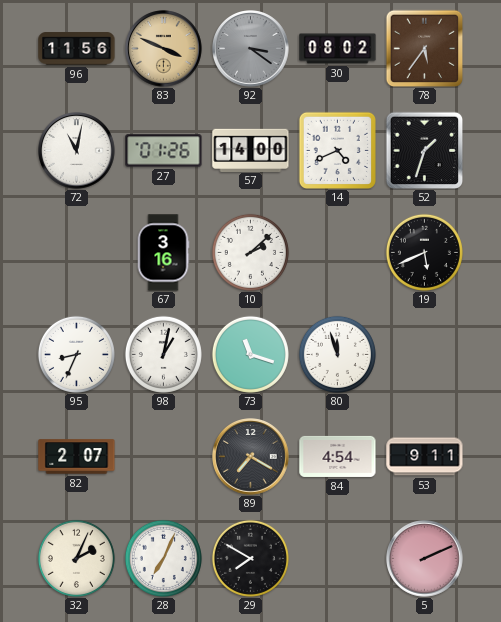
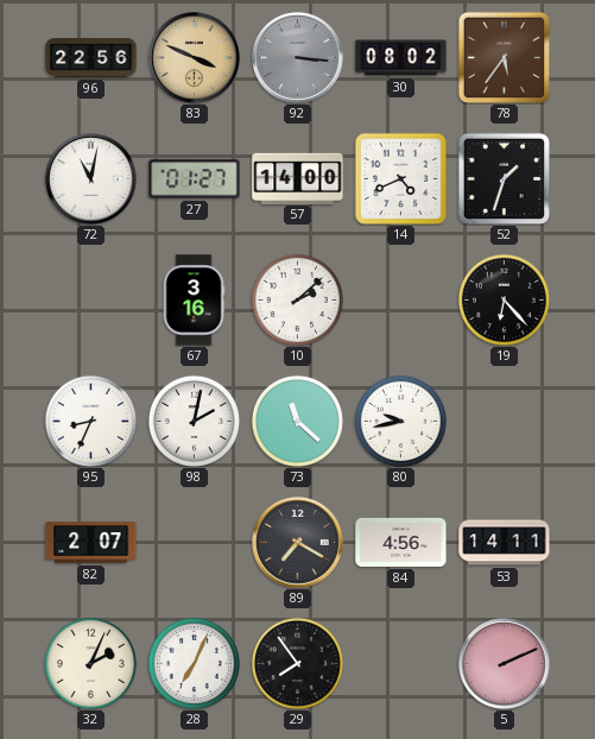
96: 11:56 -> 22:56
92: 3:21 -> 3:16
27: 01:26 -> 01:27
19: 5:41 -> 6:23
98: 1:02 -> 2:02
73: 11:18 -> 11:22
80: 11:57 -> 9:43
84: 4:54 -> 4:56
53: 9:11 -> 14:11
29: 7:50 -> 7:54
